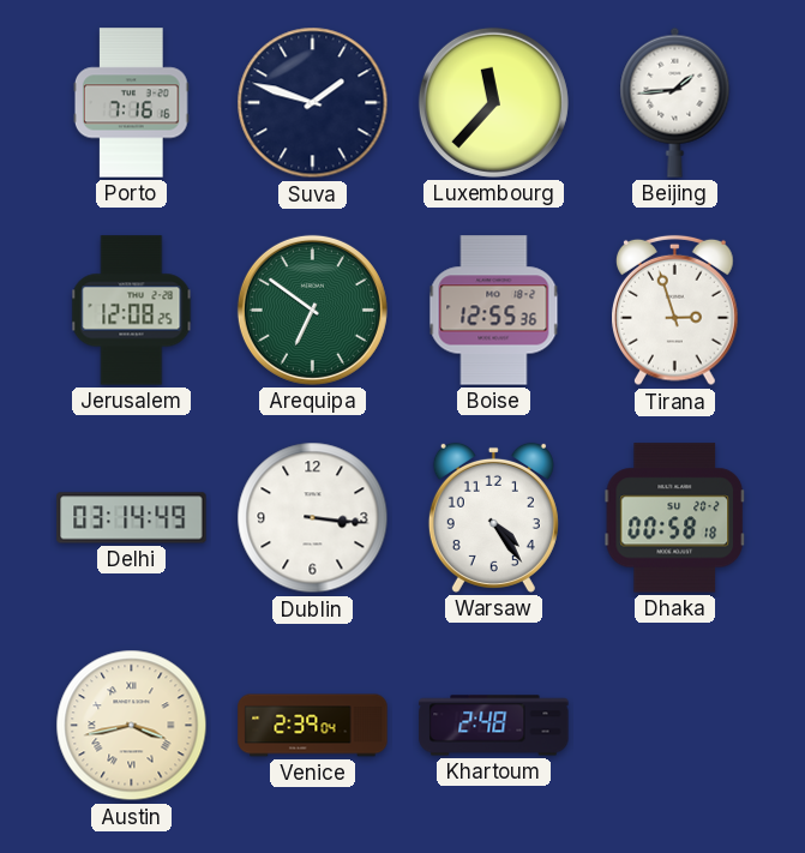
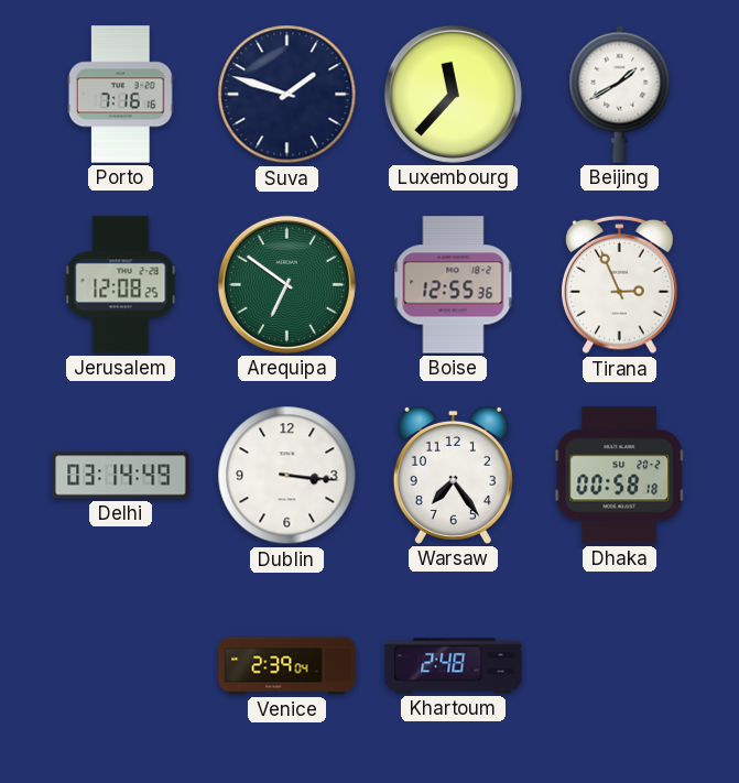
Beijing: 1:44 -> 1:40
Tirana: 2:57 -> 2:56
Warsaw: 4:24 -> 7:24
Austin: 3:43 -> none
